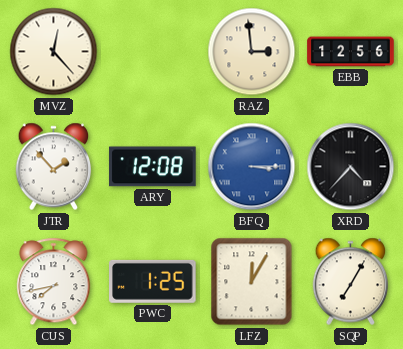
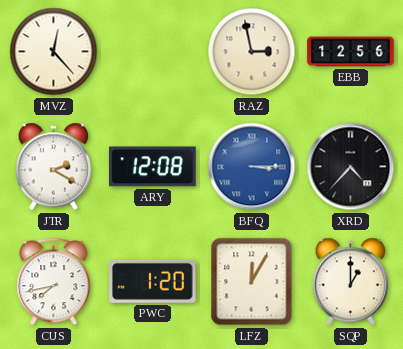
RAZ: 2:59 -> 2:58
JTR: 1:53 -> 2:20
PWC: 1:25 -> 1:20
SQP: 7:05 -> 1:00
